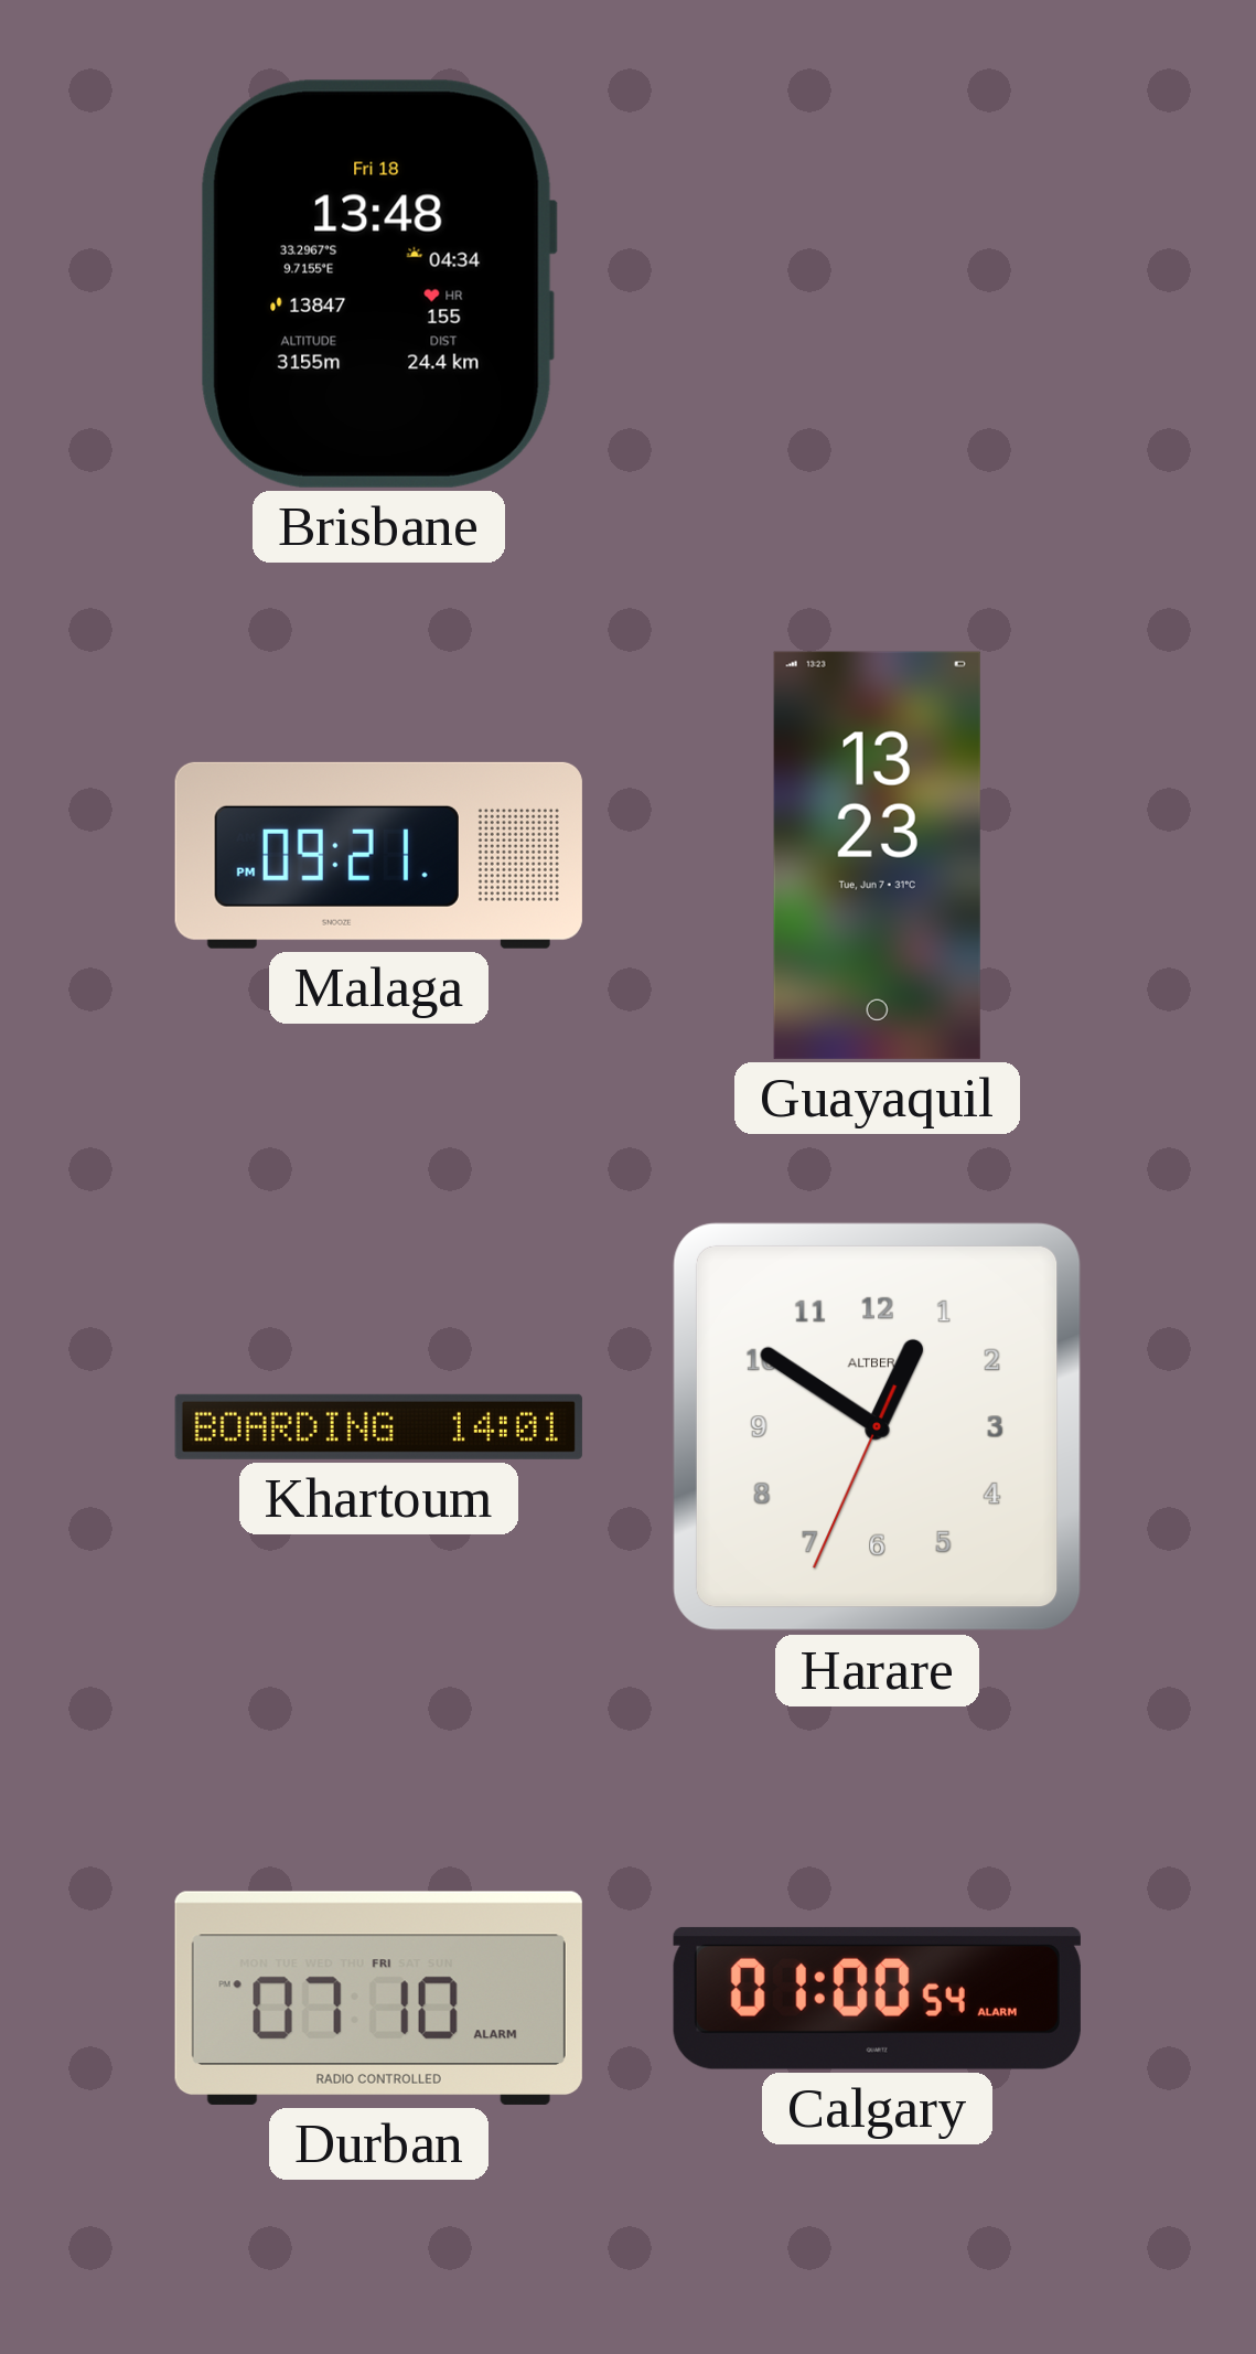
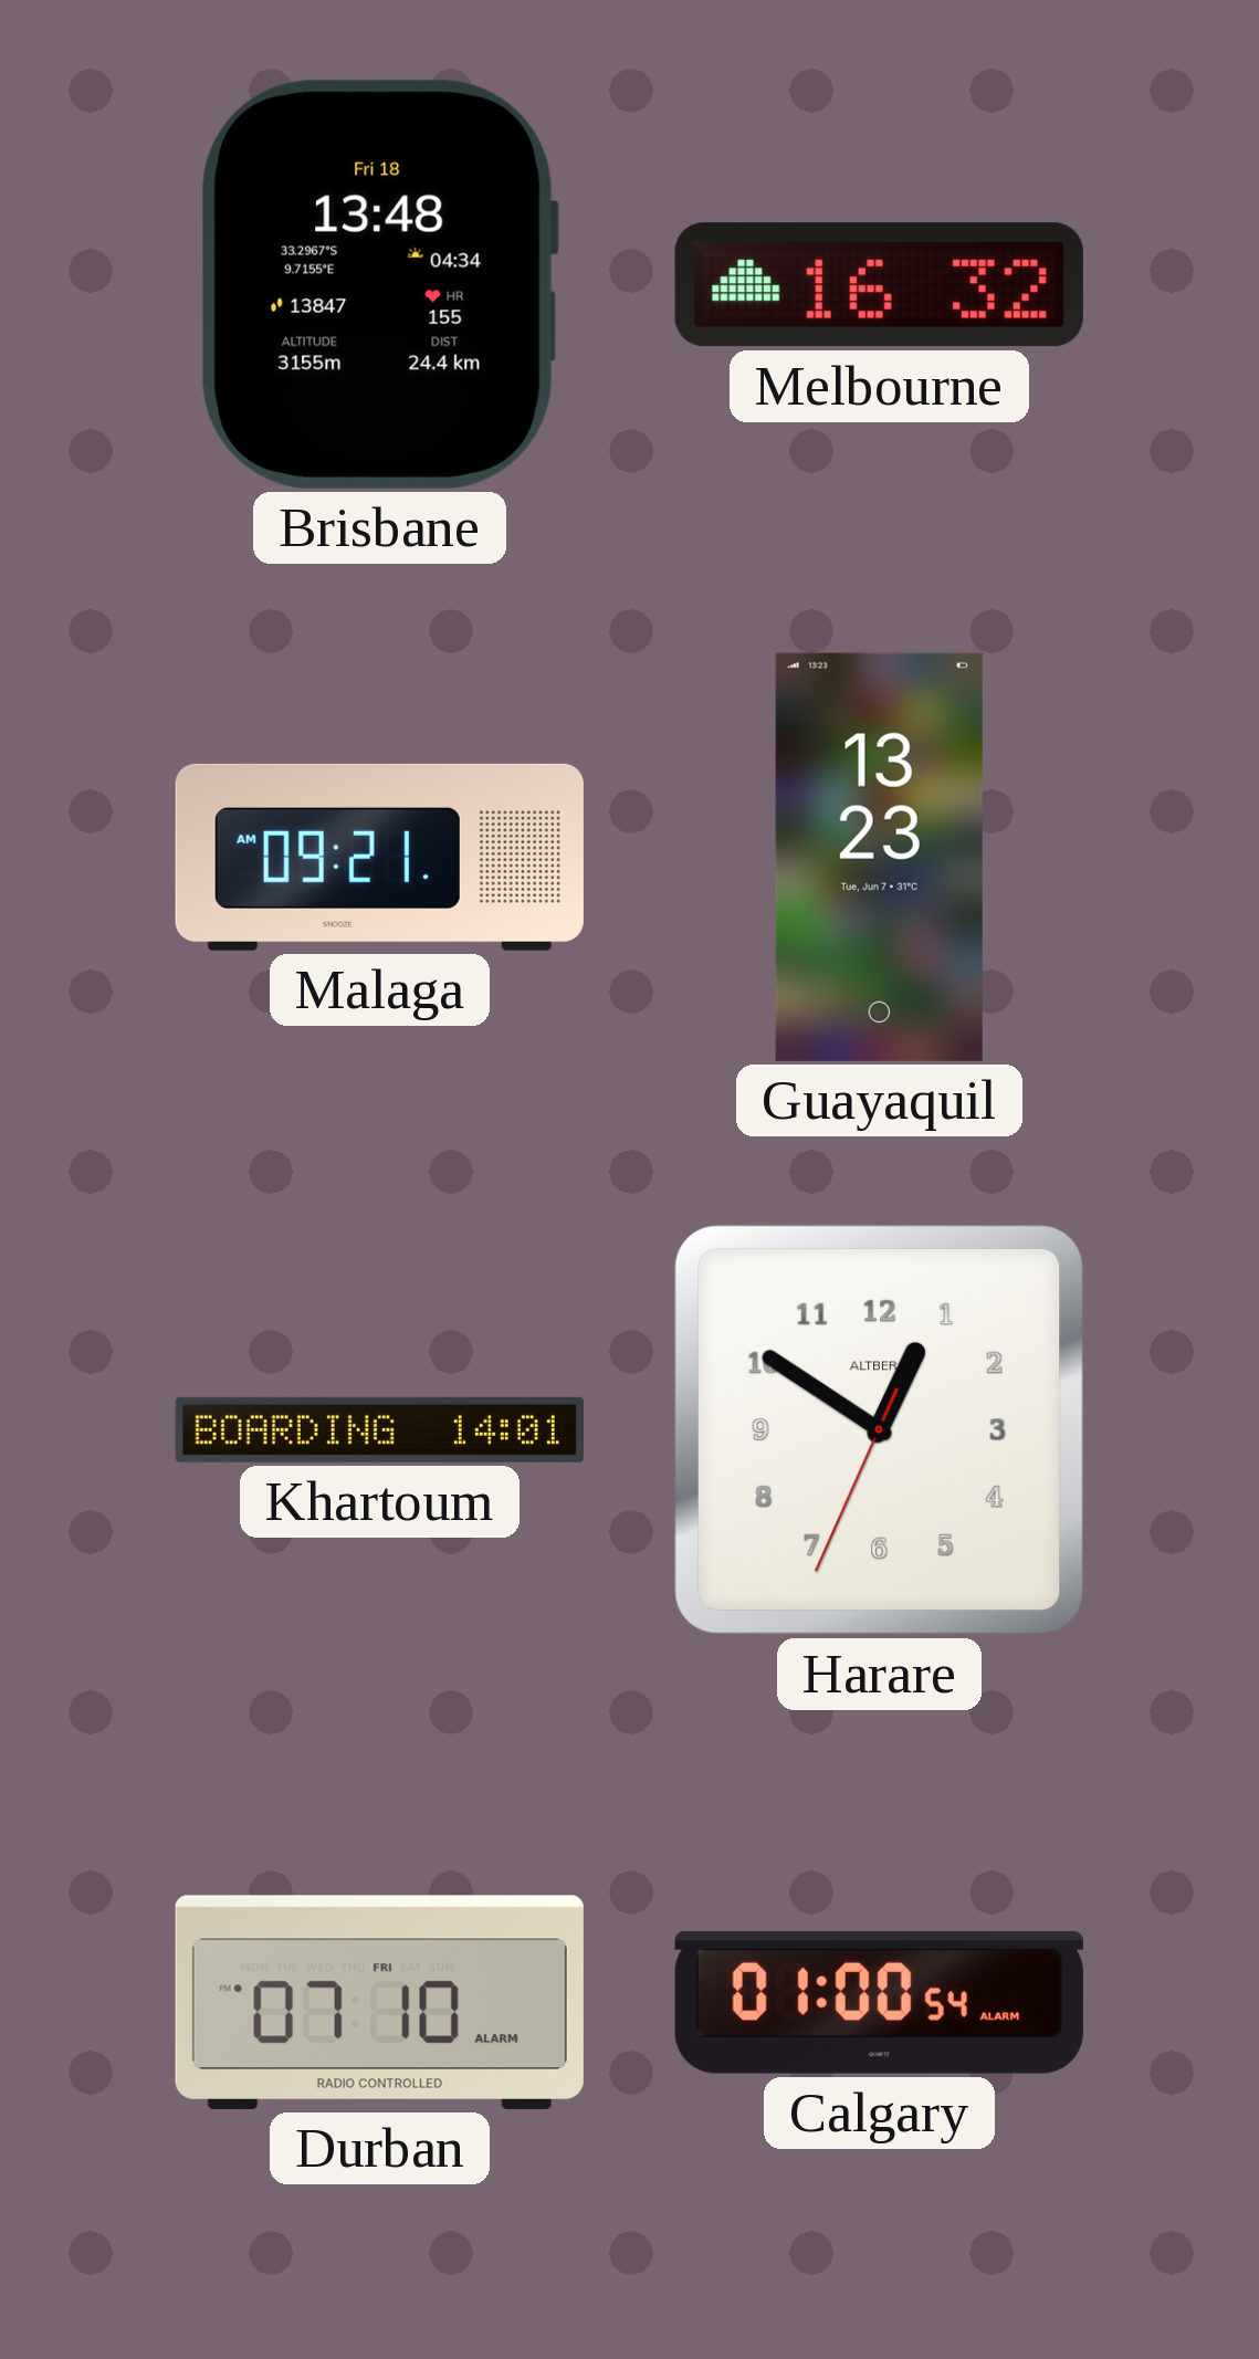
Melbourne: none -> 16:32
Malaga: 09:21 PM -> 09:21 AM
